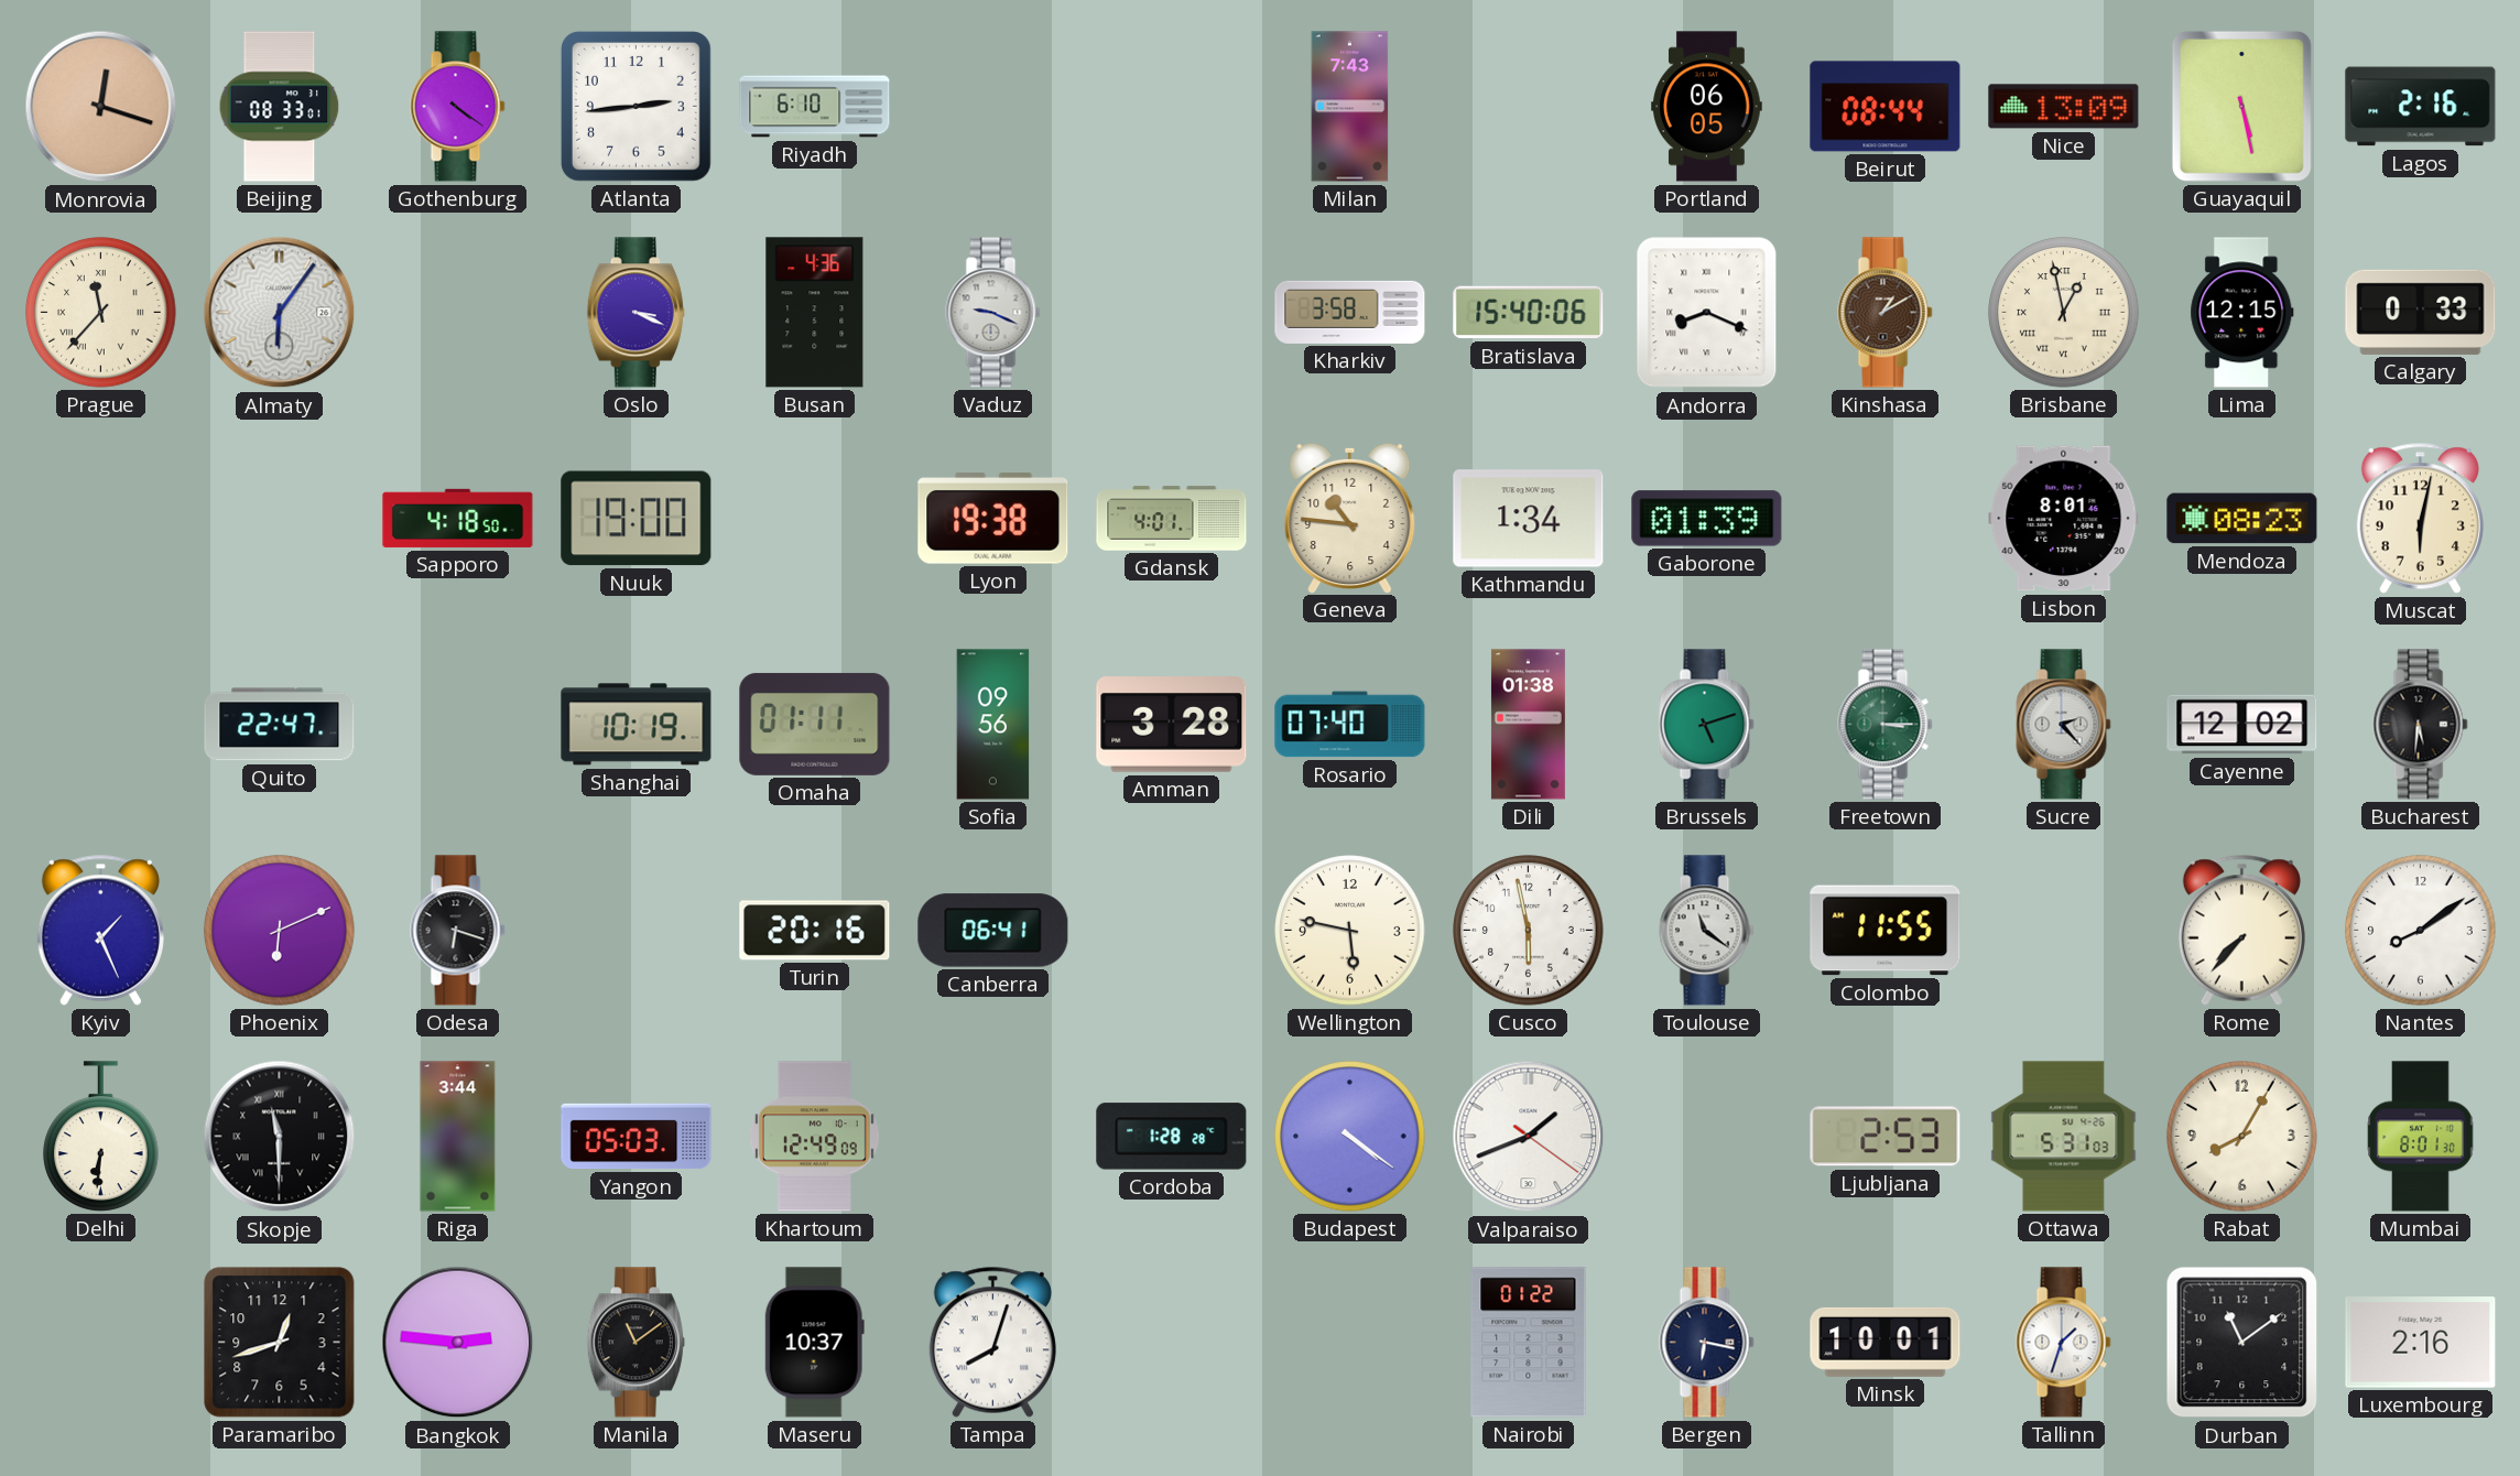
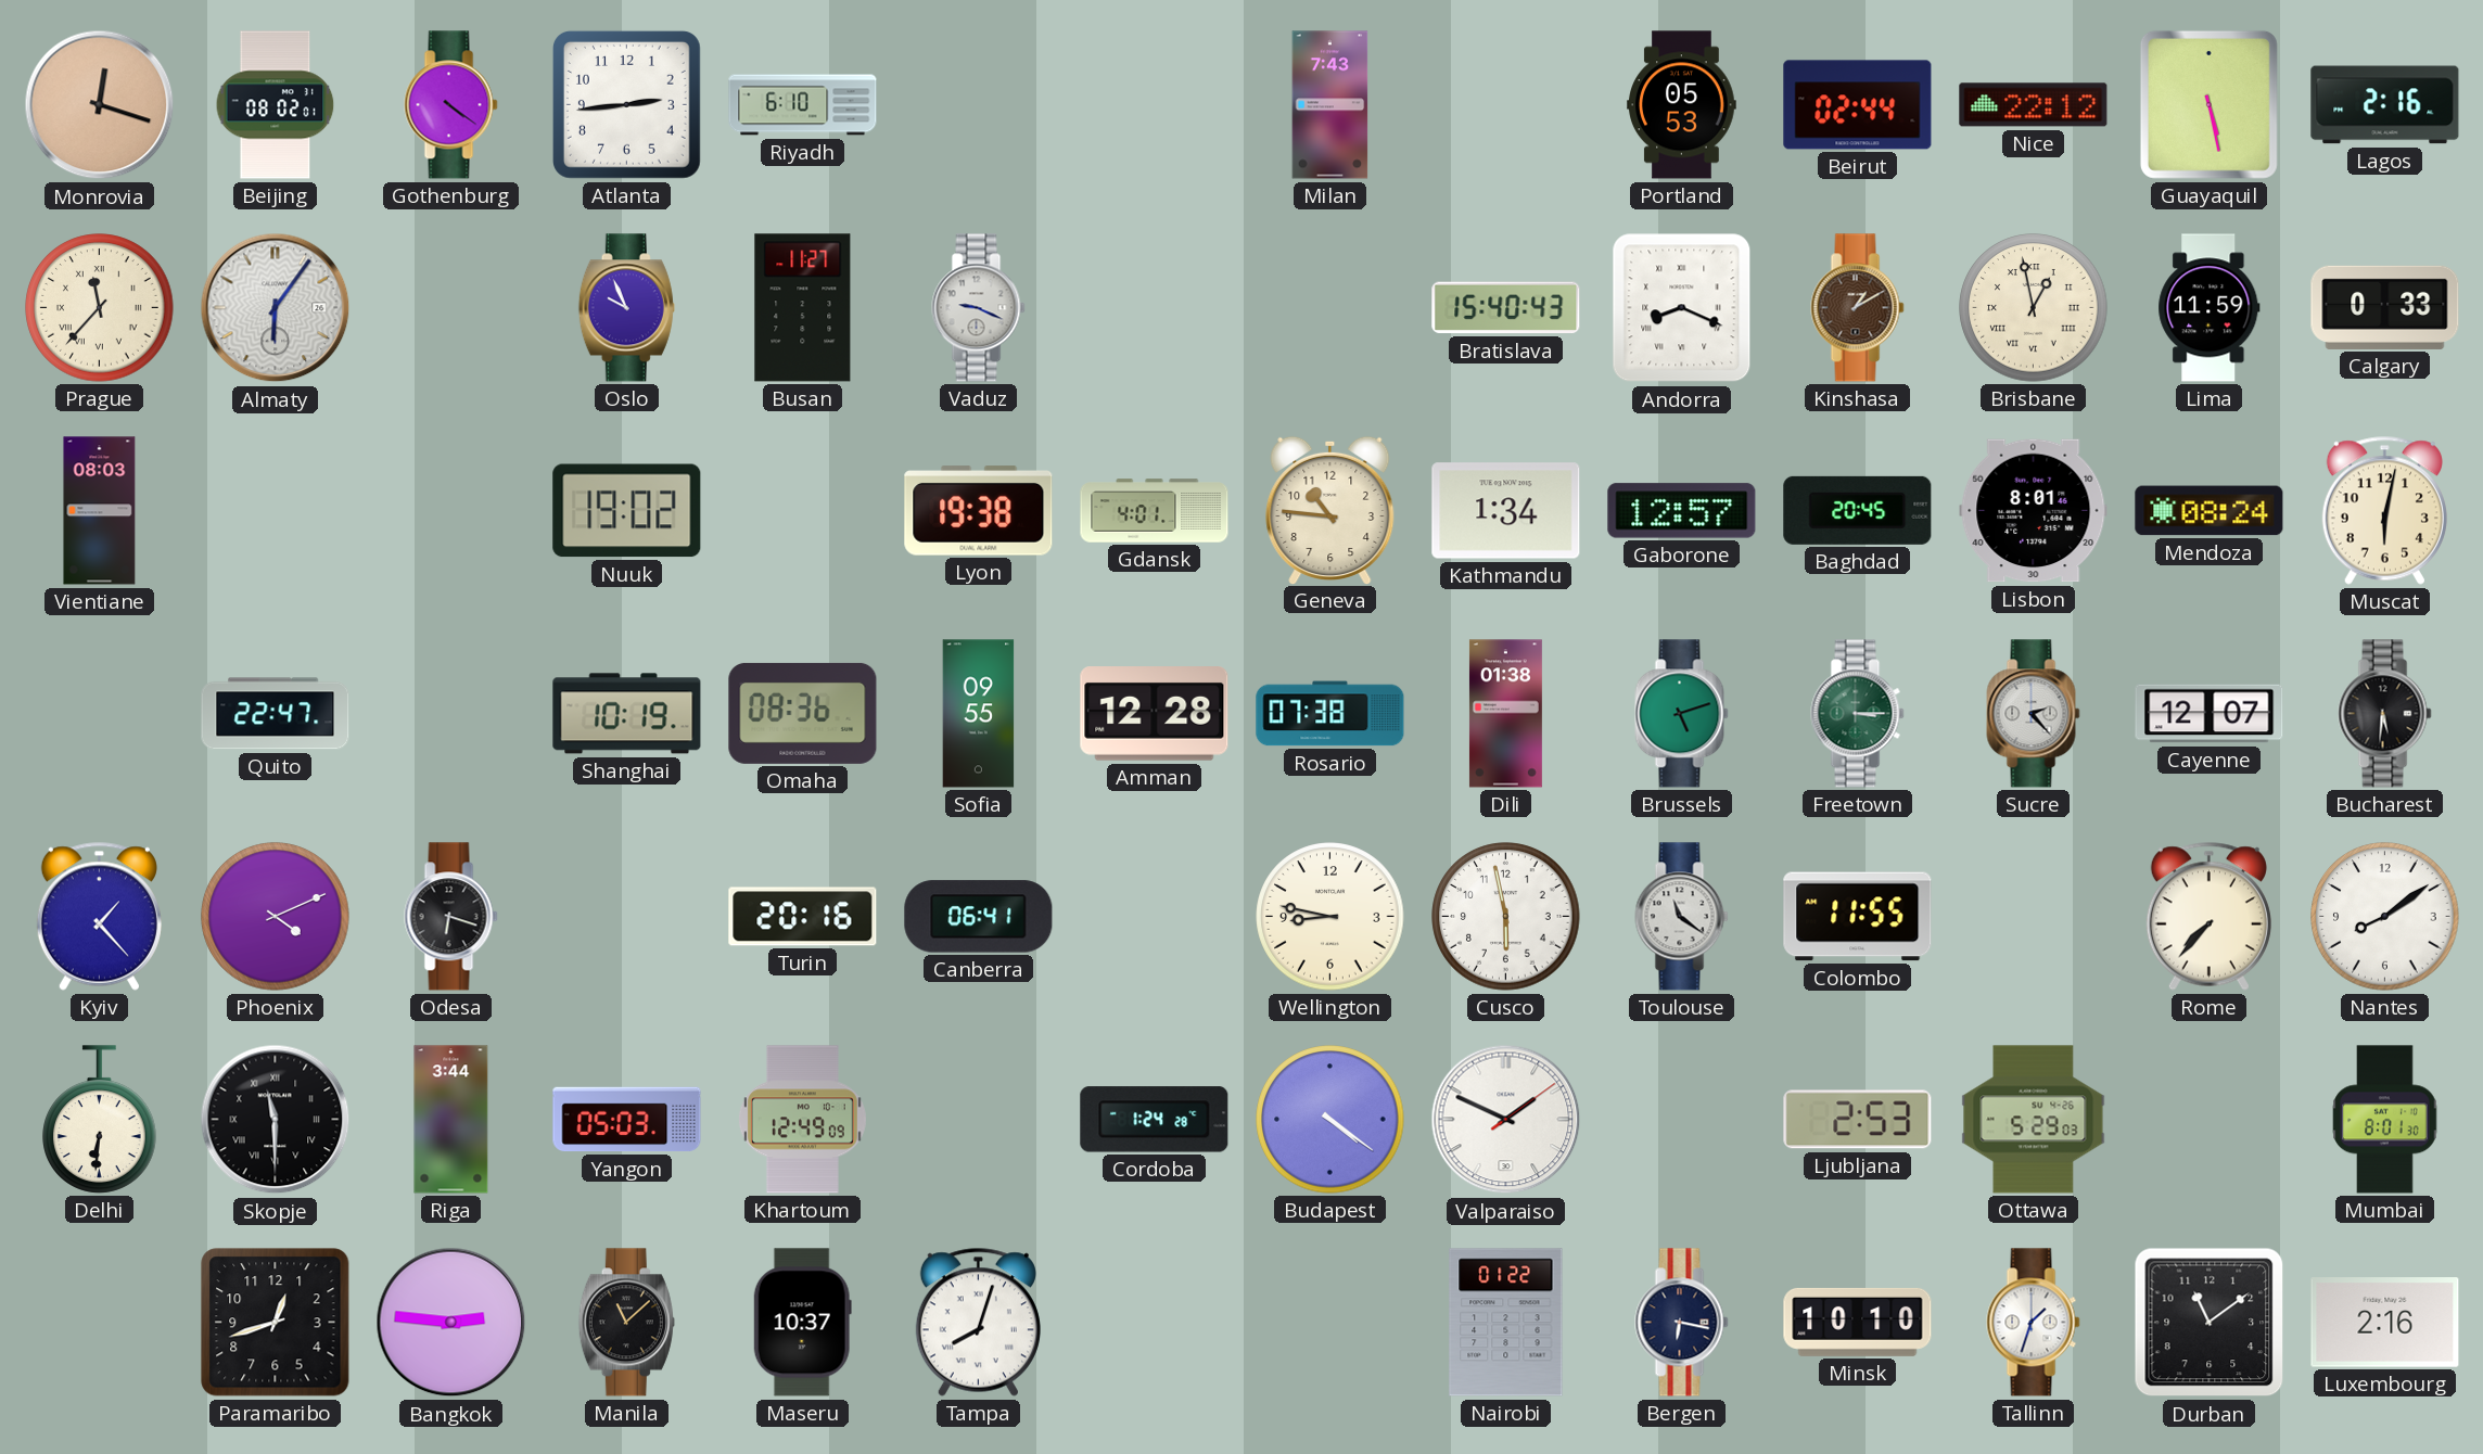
Beijing: 08:33 -> 08:02
Portland: 06:05 -> 05:53
Beirut: 08:44 -> 02:44
Nice: 13:09 -> 22:12
Oslo: 3:19 -> 9:56
Busan: 4:36 -> 11:27
Kharkiv: 3:58 -> none
Bratislava: 15:40:06 -> 15:40:43
Lima: 12:15 -> 11:59
Vientiane: none -> 08:03
Sapporo: 4:18 -> none
Nuuk: 19:00 -> 19:02
Gaborone: 01:39 -> 12:57
Baghdad: none -> 20:45
Mendoza: 08:23 -> 08:24
Omaha: 01:11 -> 08:36
Sofia: 09:56 -> 09:55
Amman: 3:28 -> 12:28
Rosario: 07:40 -> 07:38
Cayenne: 12:02 -> 12:07
Kyiv: 1:26 -> 1:23
Phoenix: 6:11 -> 4:11
Wellington: 5:47 -> 8:47
Cordoba: 1:28 -> 1:24
Valparaiso: 1:41 -> 1:49
Ottawa: 5:31 -> 5:29
Rabat: 8:05 -> none
Manila: 11:09 -> 11:08
Minsk: 10:01 -> 10:10
